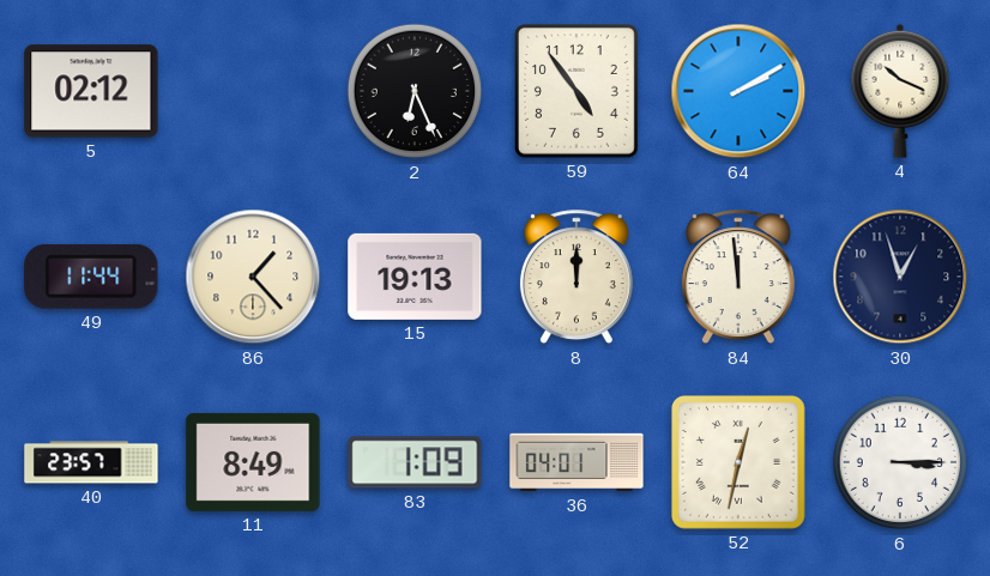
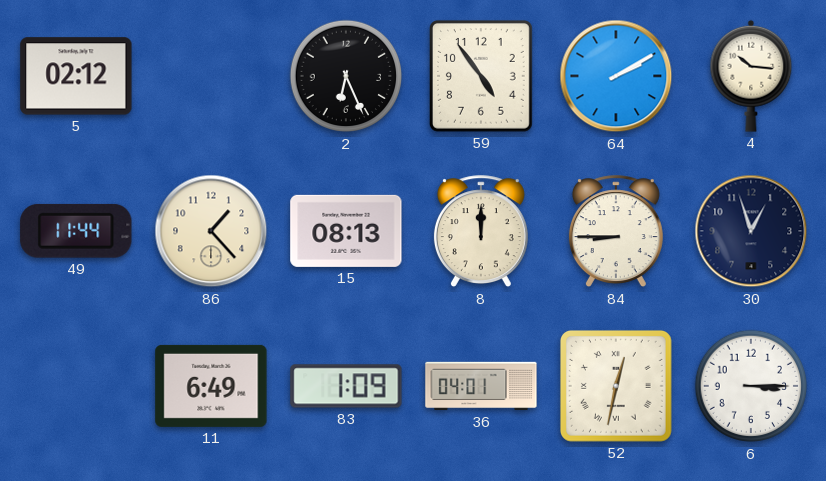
4: 10:19 -> 10:16
15: 19:13 -> 08:13
84: 11:59 -> 8:45
40: 23:57 -> none
11: 8:49 -> 6:49
